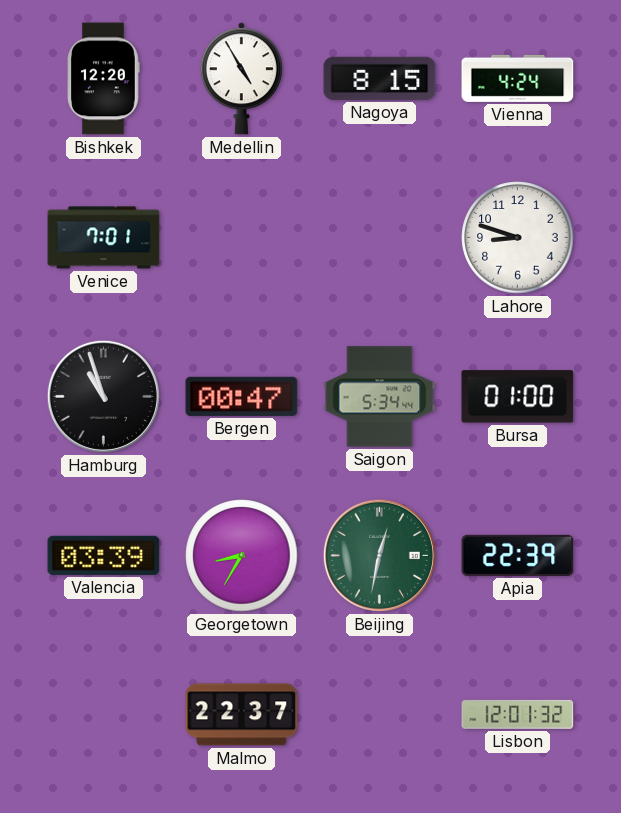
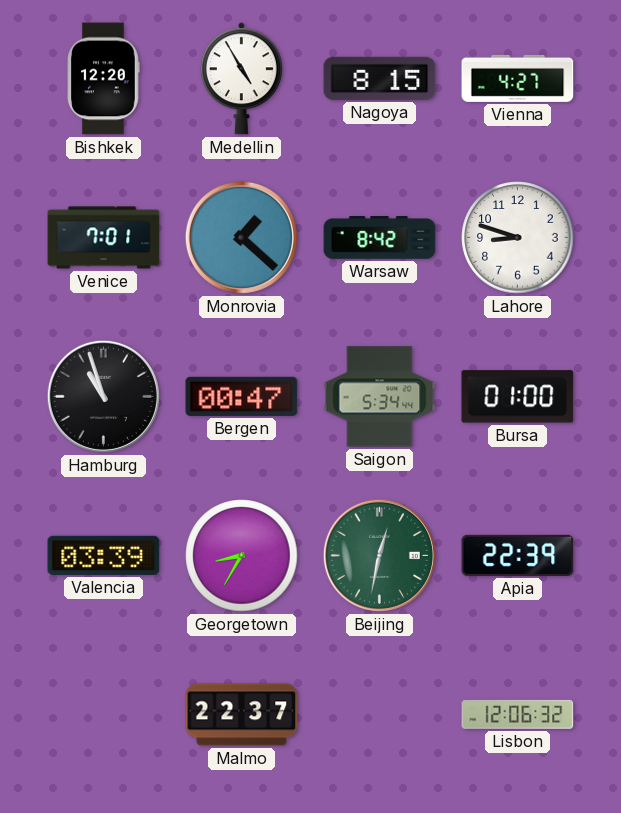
Vienna: 4:24 -> 4:27
Monrovia: none -> 1:22
Warsaw: none -> 8:42
Lisbon: 12:01 -> 12:06
